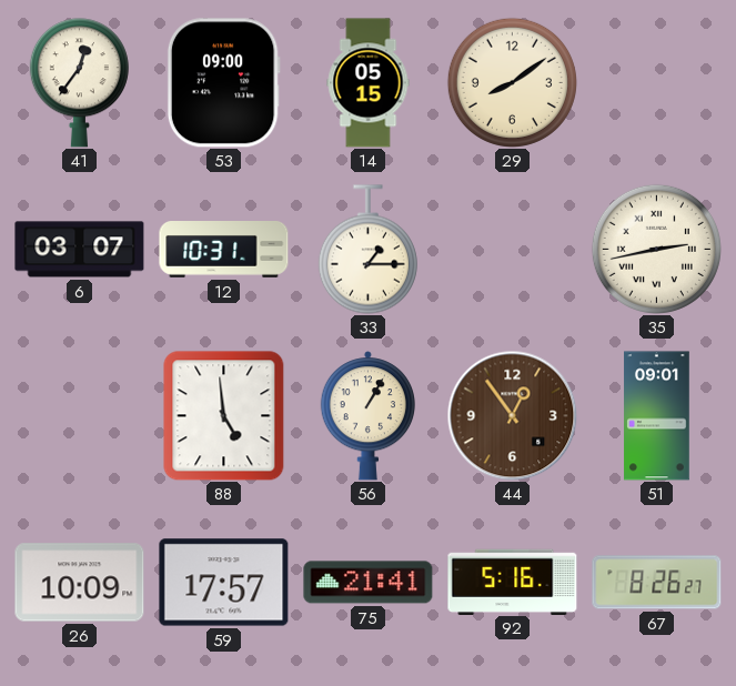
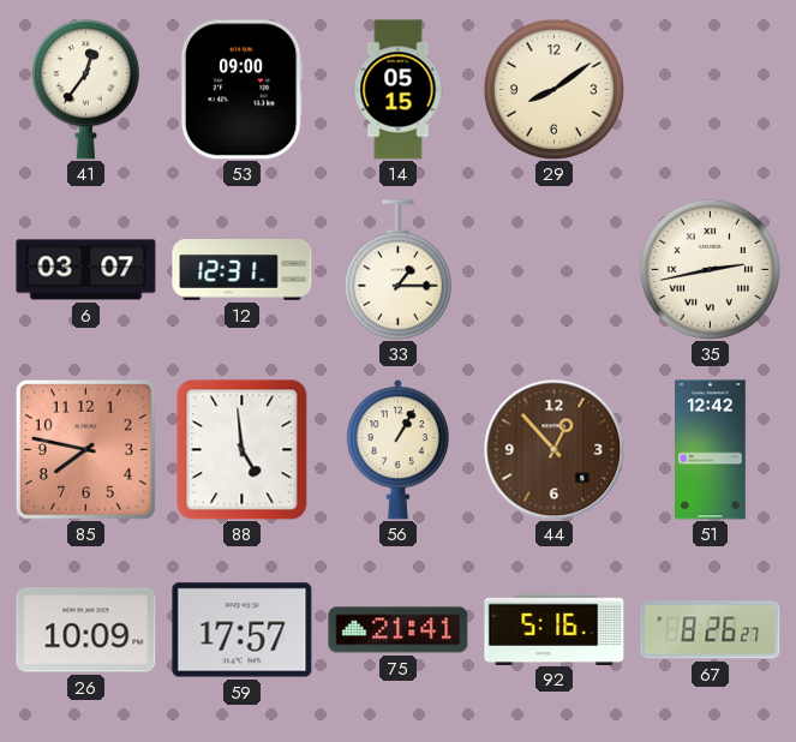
12: 10:31 -> 12:31
85: none -> 7:47
44: 12:54 -> 12:53
51: 09:01 -> 12:42
